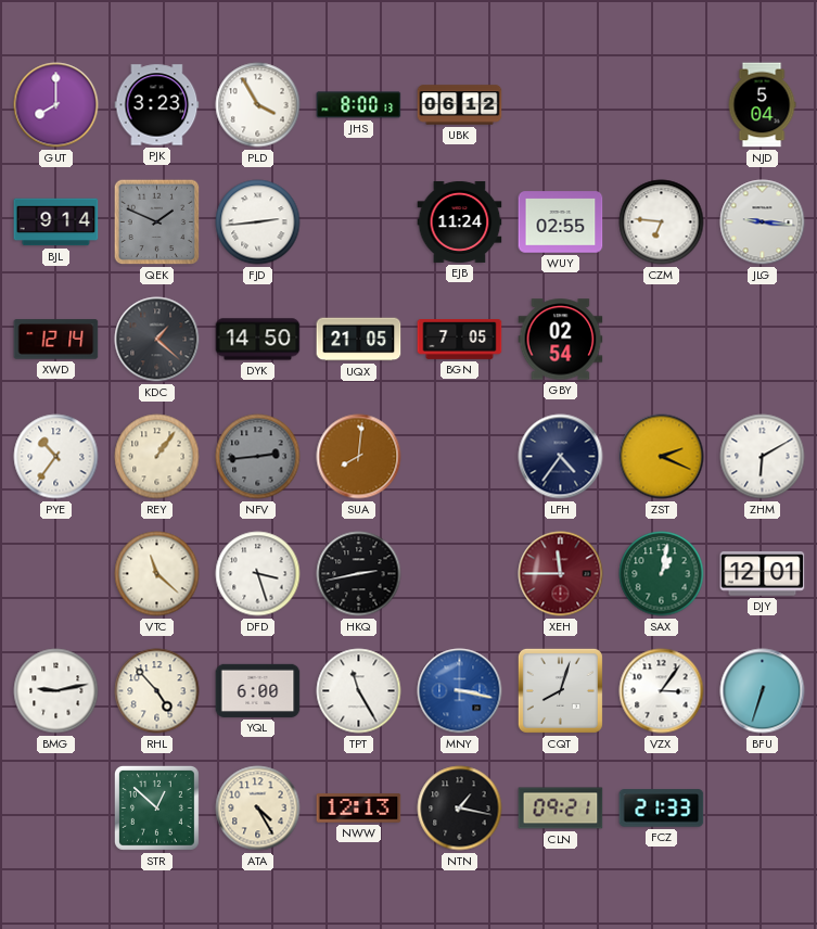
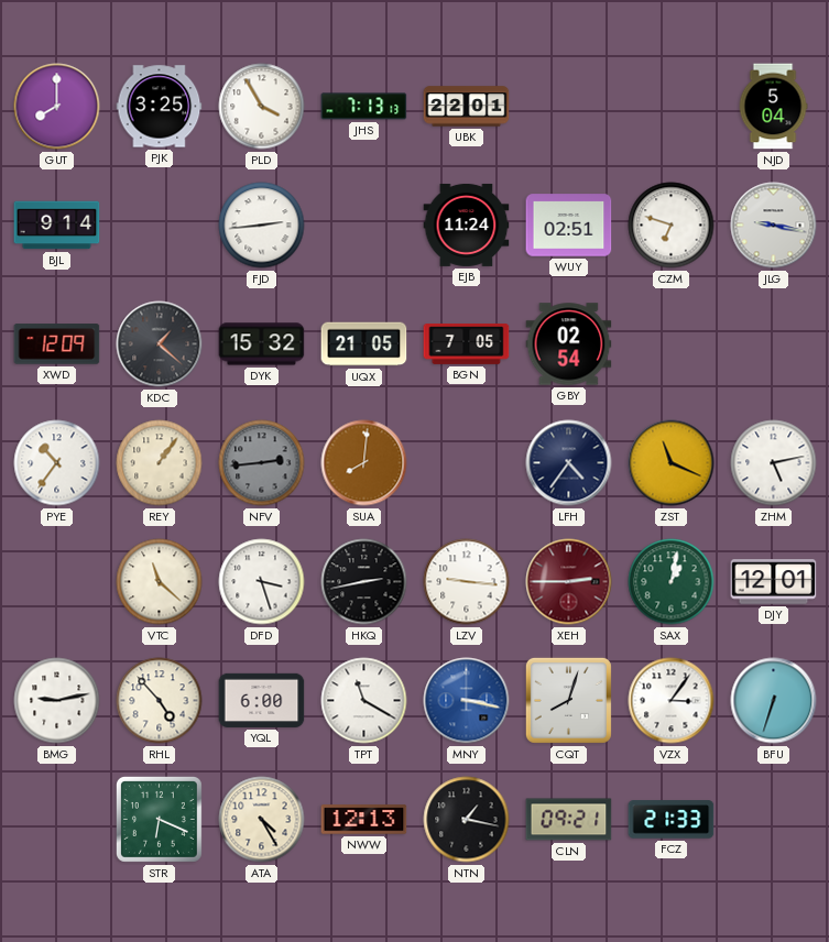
PJK: 3:23 -> 3:25
JHS: 8:00 -> 7:13
UBK: 06:12 -> 22:01
QEK: 1:49 -> none
WUY: 02:55 -> 02:51
CZM: 6:46 -> 6:48
JLG: 9:16 -> 9:17
XWD: 12:14 -> 12:09
DYK: 14:50 -> 15:32
ZST: 2:19 -> 11:19
ZHM: 6:10 -> 5:13
LZV: none -> 9:16
XEH: 11:45 -> 2:45
TPT: 11:25 -> 11:20
STR: 12:52 -> 6:19
